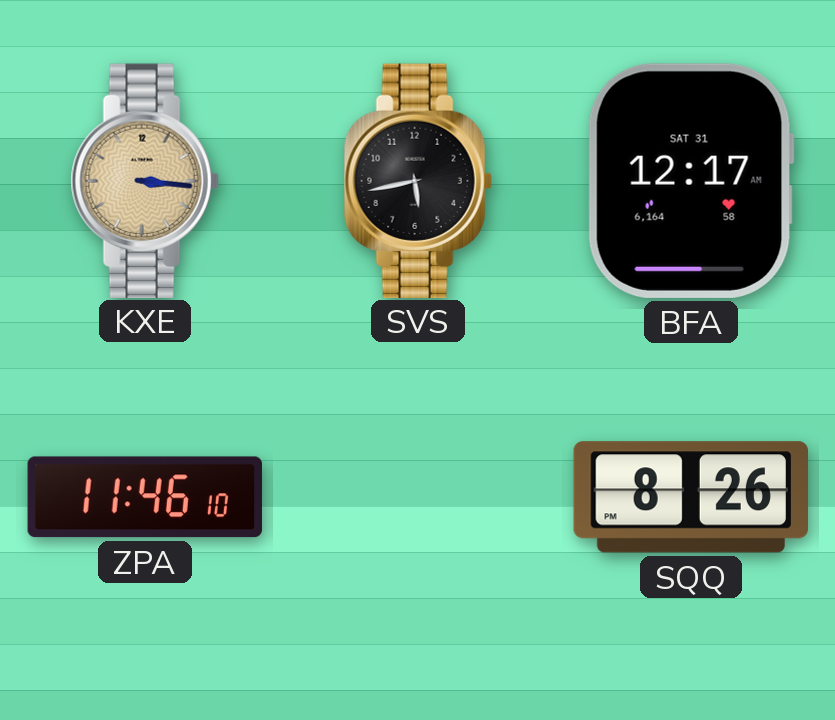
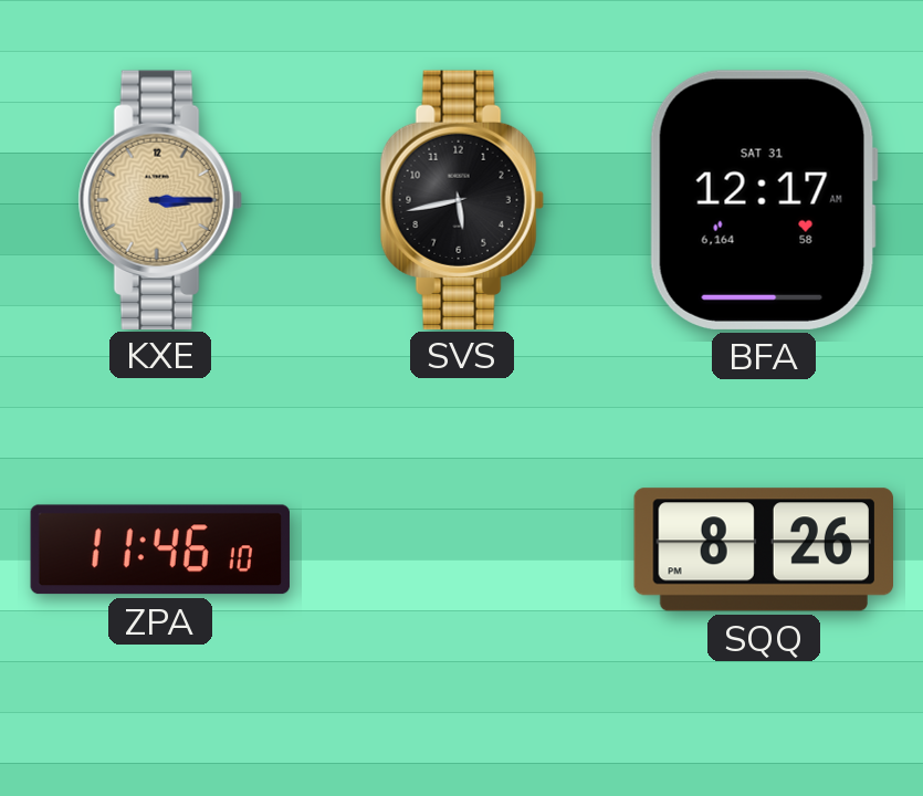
KXE: 3:16 -> 3:15
